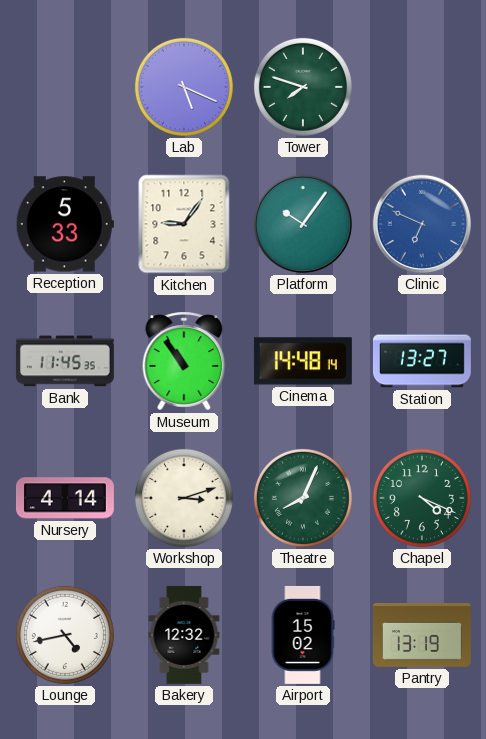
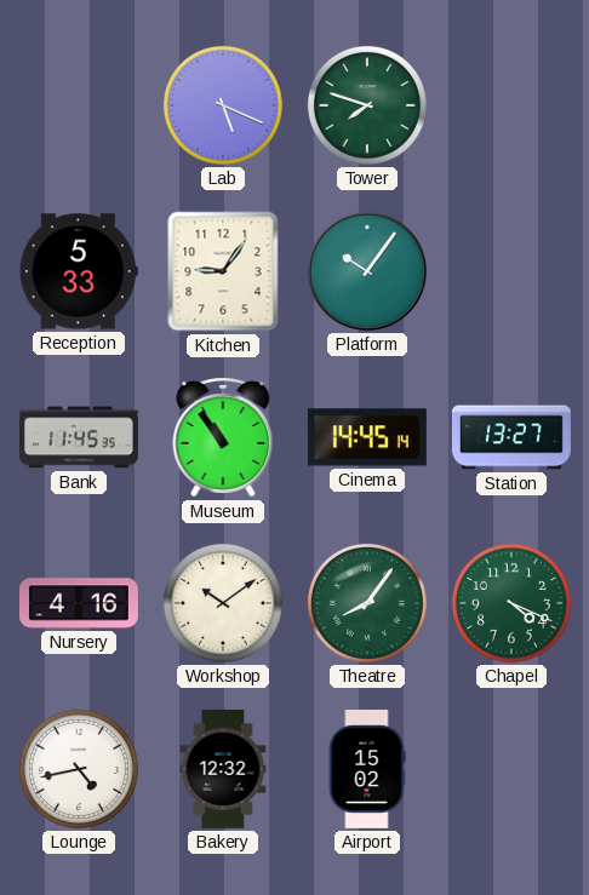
Clinic: 6:49 -> none
Cinema: 14:48 -> 14:45
Nursery: 4:14 -> 4:16
Workshop: 3:12 -> 10:09
Theatre: 8:04 -> 8:06
Pantry: 13:19 -> none
